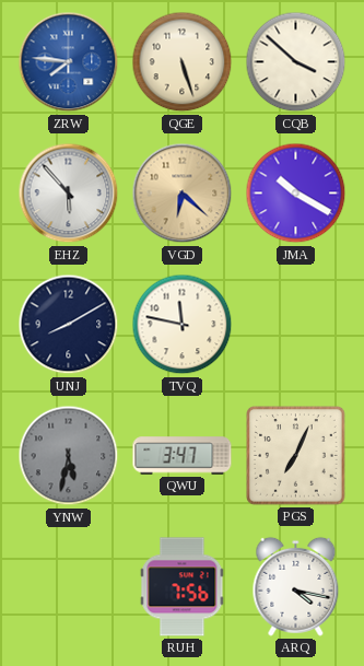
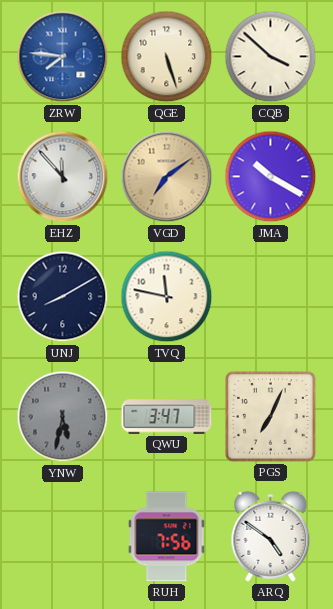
EHZ: 5:53 -> 11:53
VGD: 6:22 -> 7:09
ARQ: 4:17 -> 4:51
